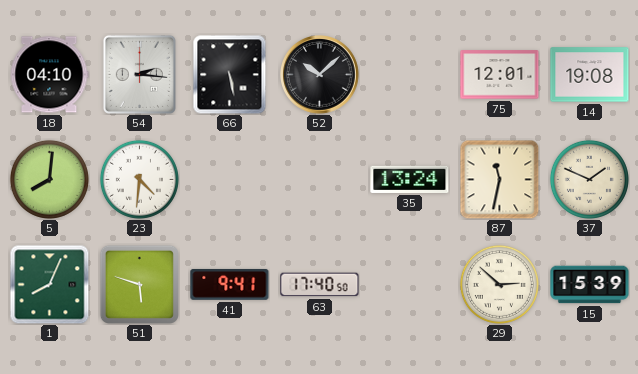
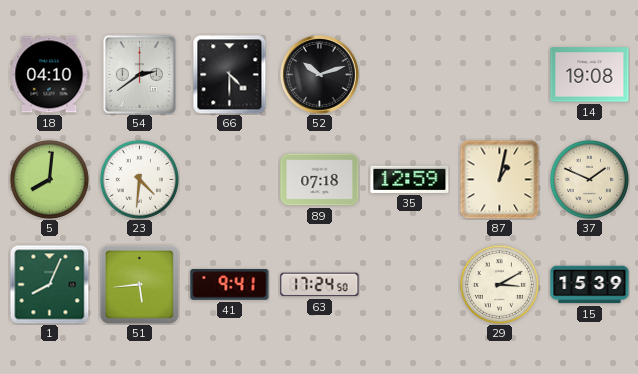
54: 2:16 -> 2:39
66: 5:28 -> 4:30
52: 10:08 -> 10:12
75: 12:01 -> none
89: none -> 07:18
35: 13:24 -> 12:59
87: 11:32 -> 1:02
51: 5:48 -> 5:44
63: 17:40 -> 17:24
29: 2:52 -> 3:10
